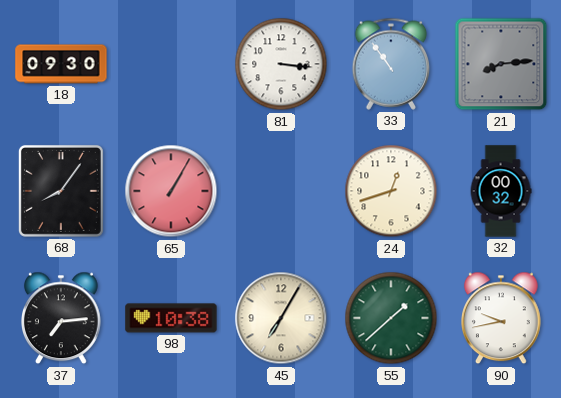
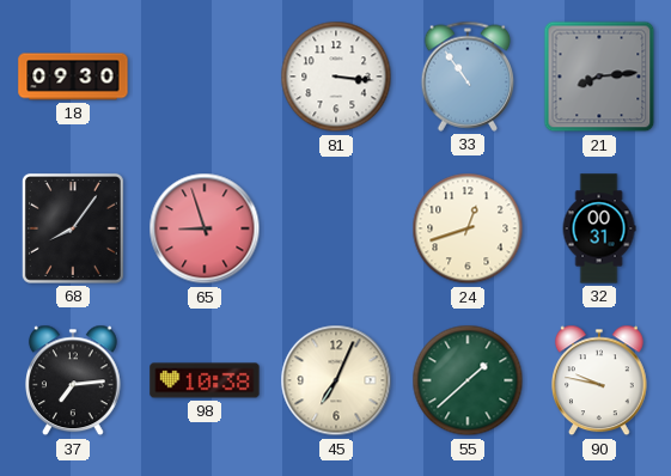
65: 1:05 -> 8:57
32: 00:32 -> 00:31
45: 7:05 -> 7:04
90: 9:43 -> 9:47
